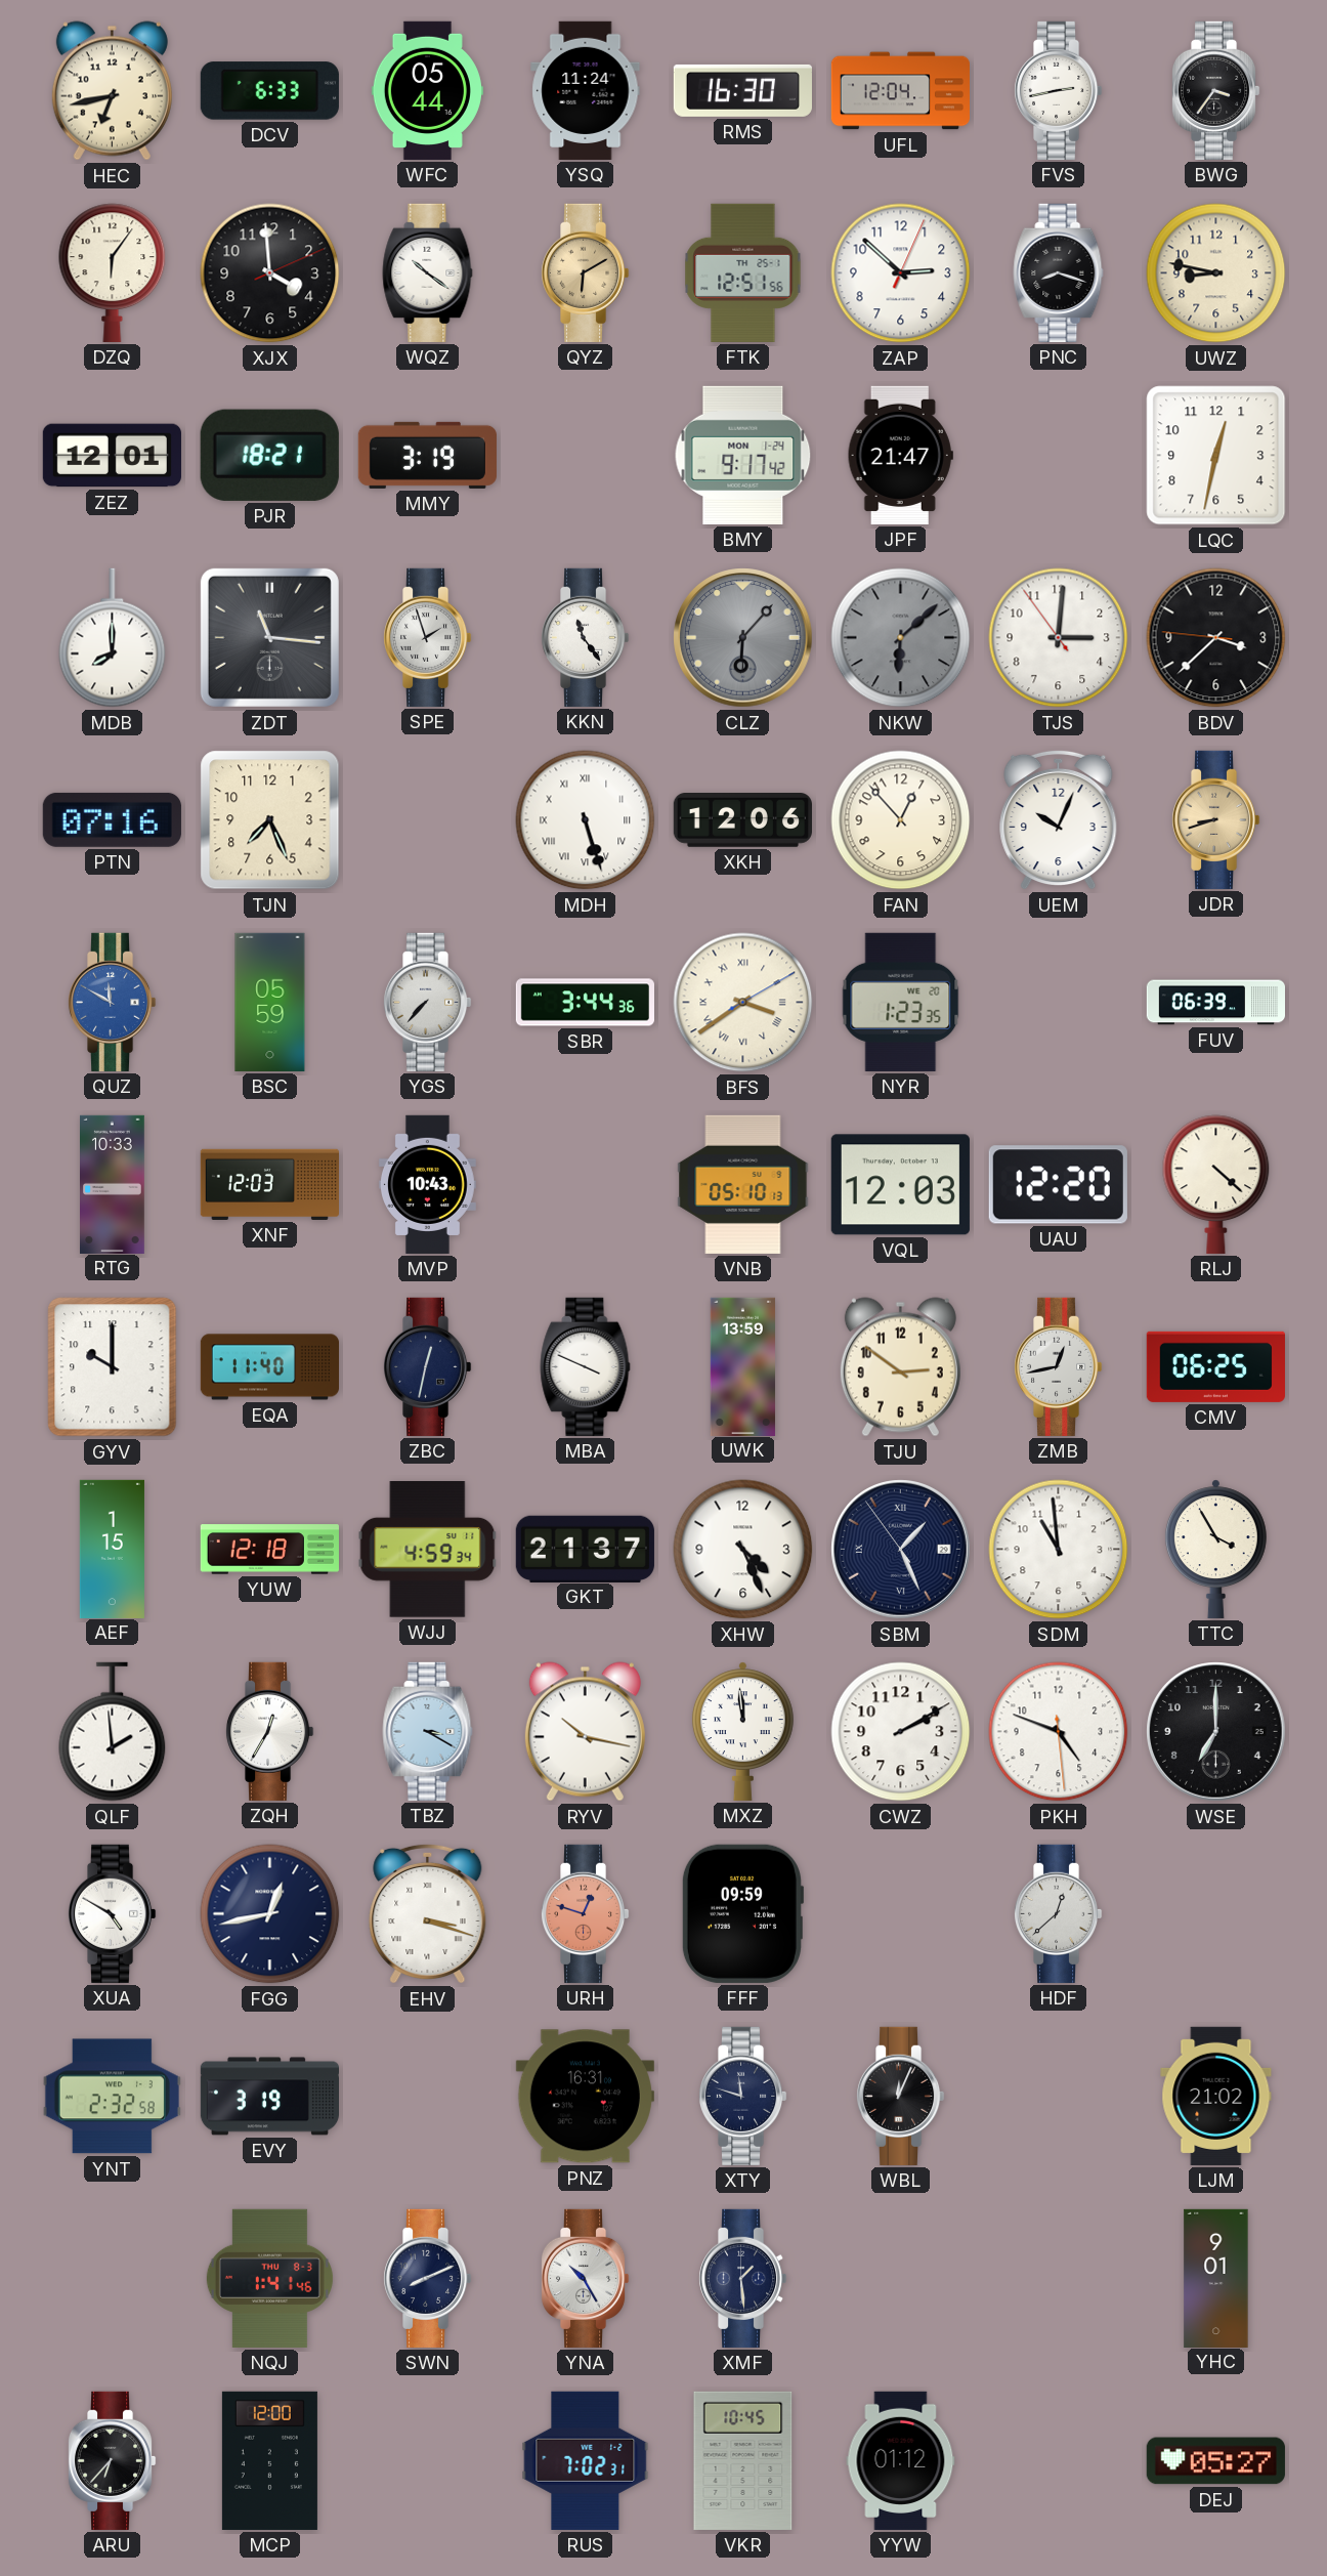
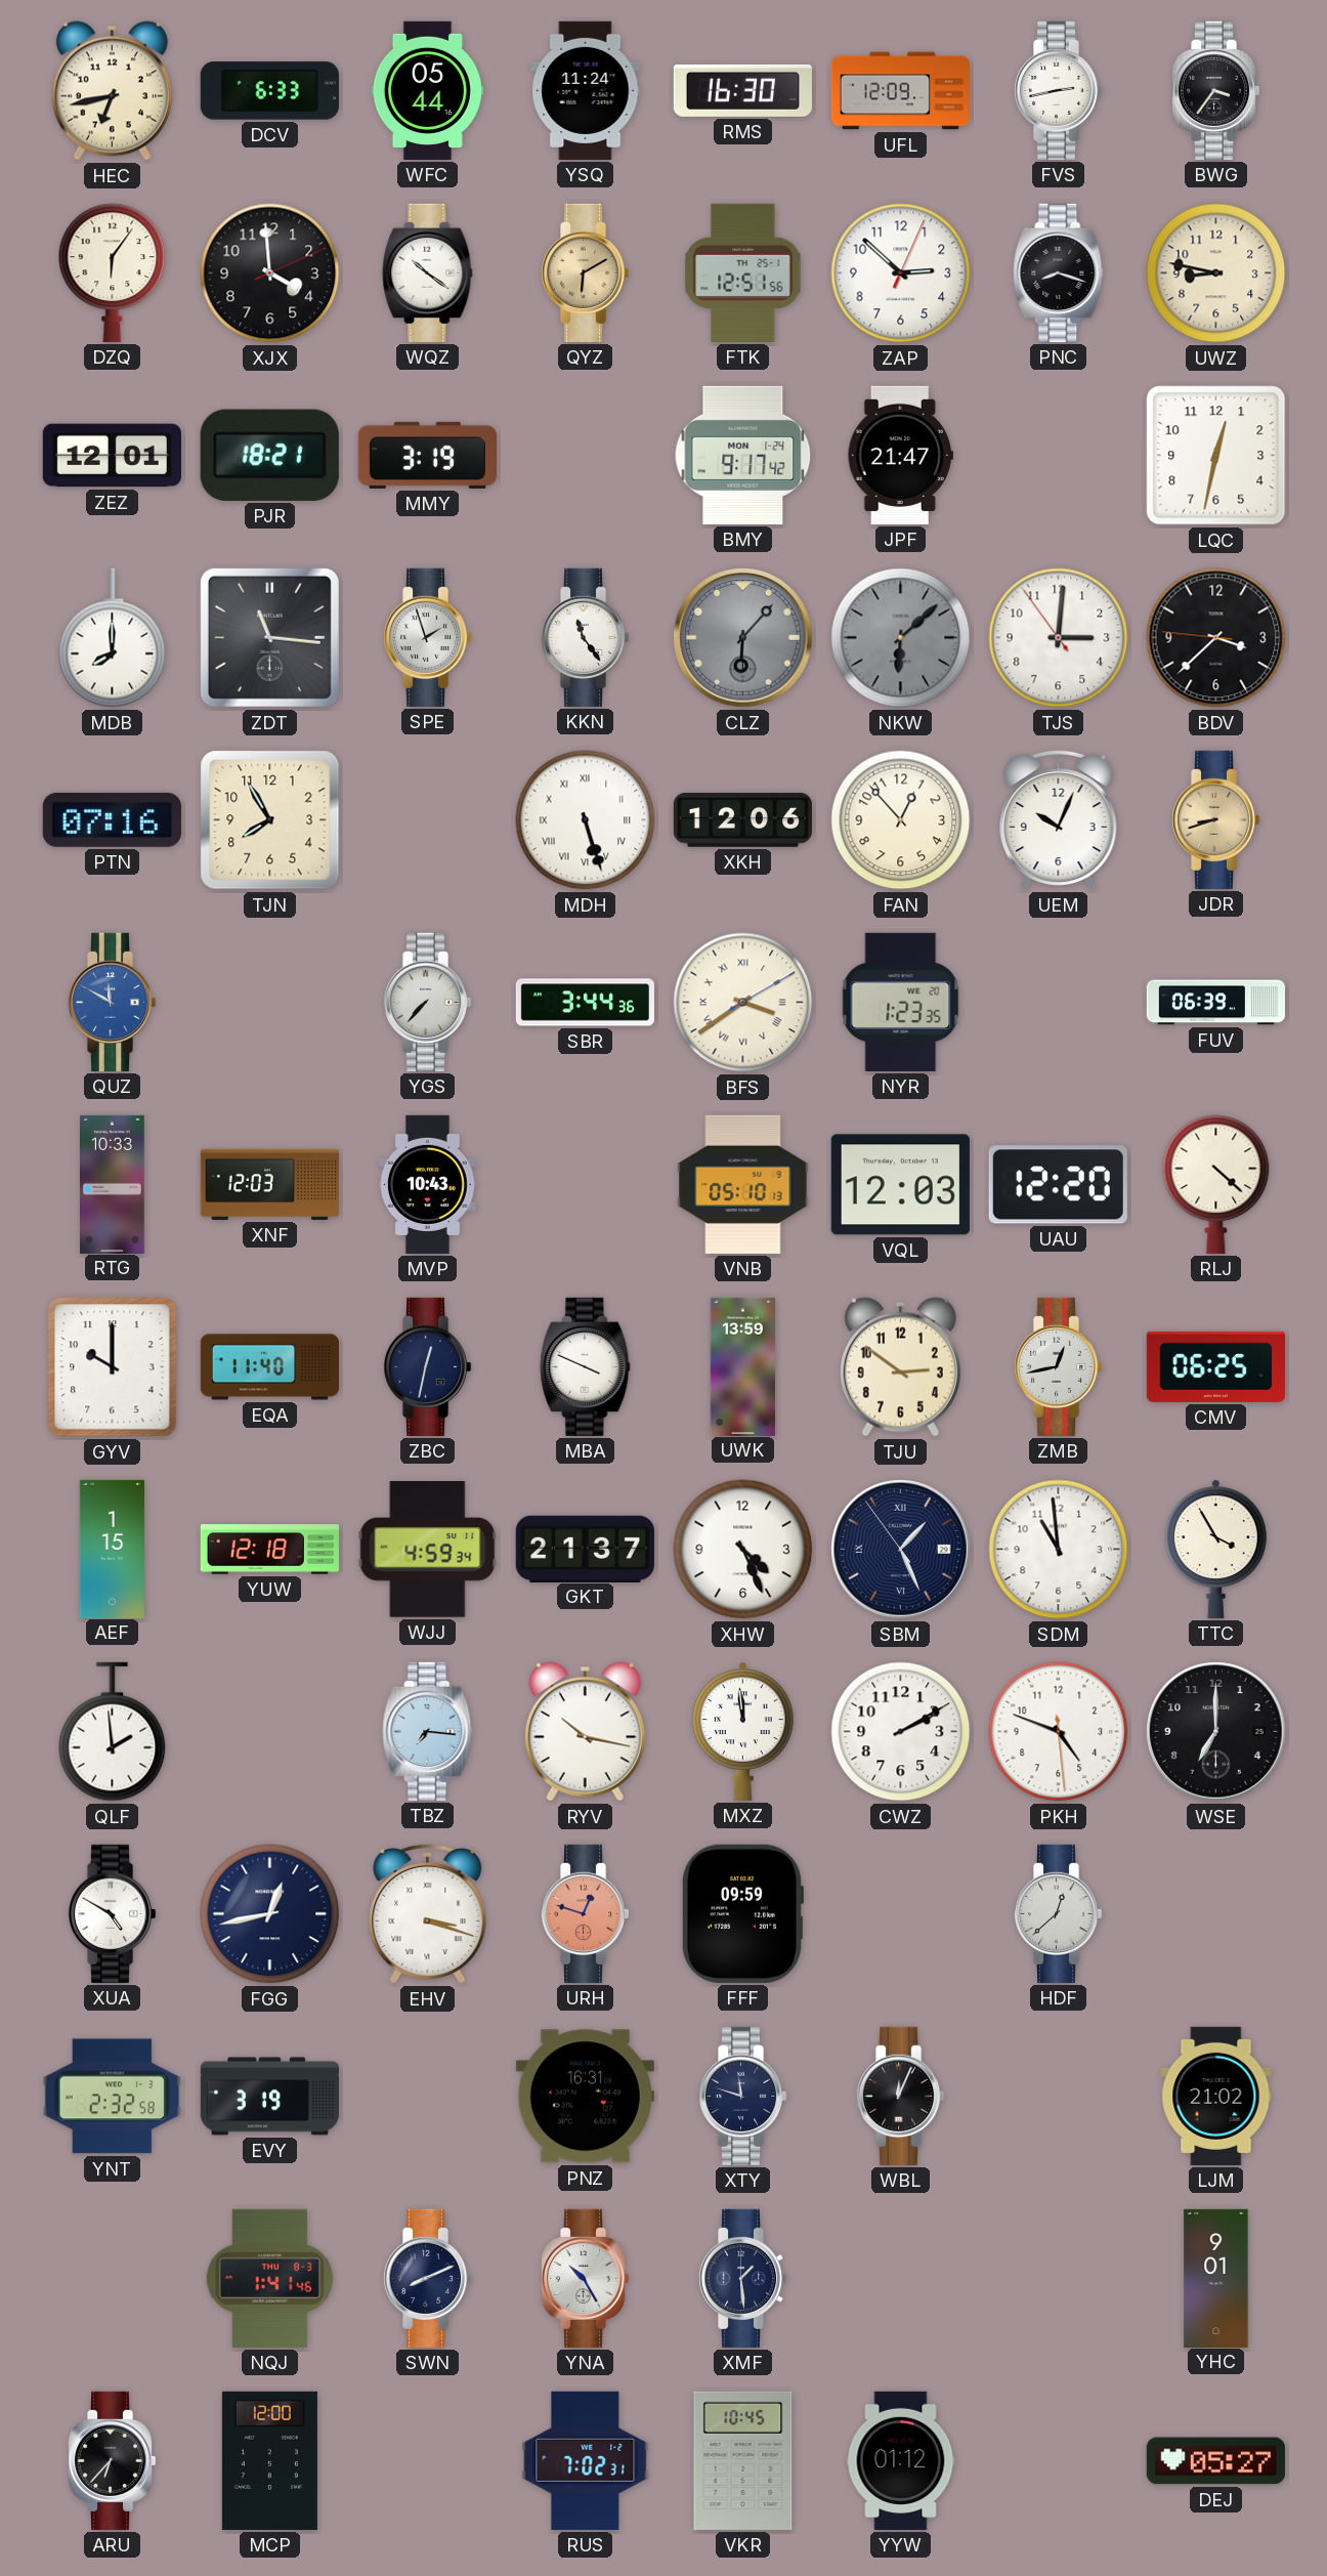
UFL: 12:04 -> 12:09
TJN: 7:26 -> 7:55
BSC: 05:59 -> none
ZQH: 12:35 -> none
TBZ: 3:20 -> 7:16
